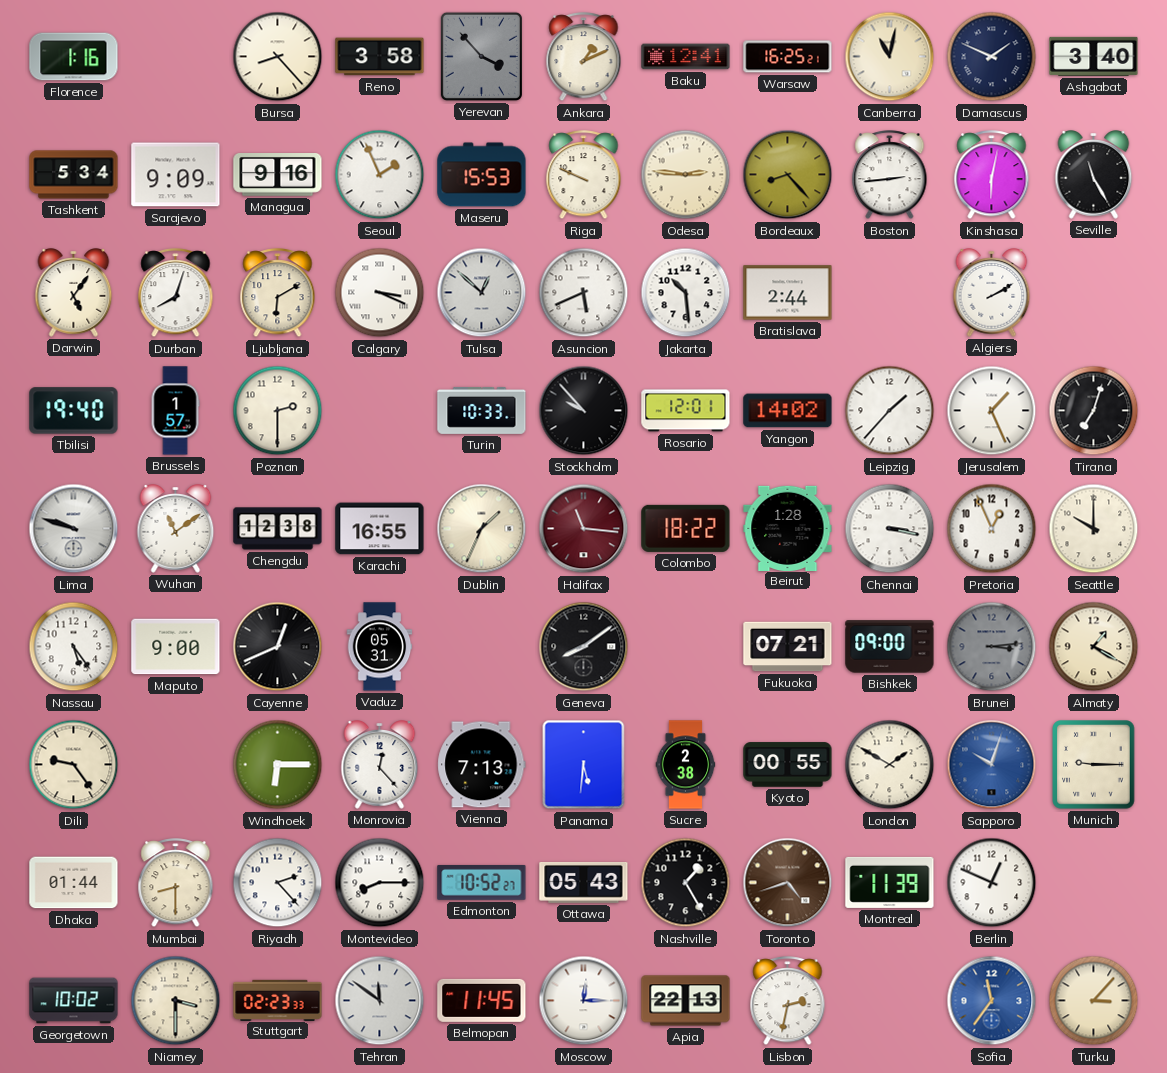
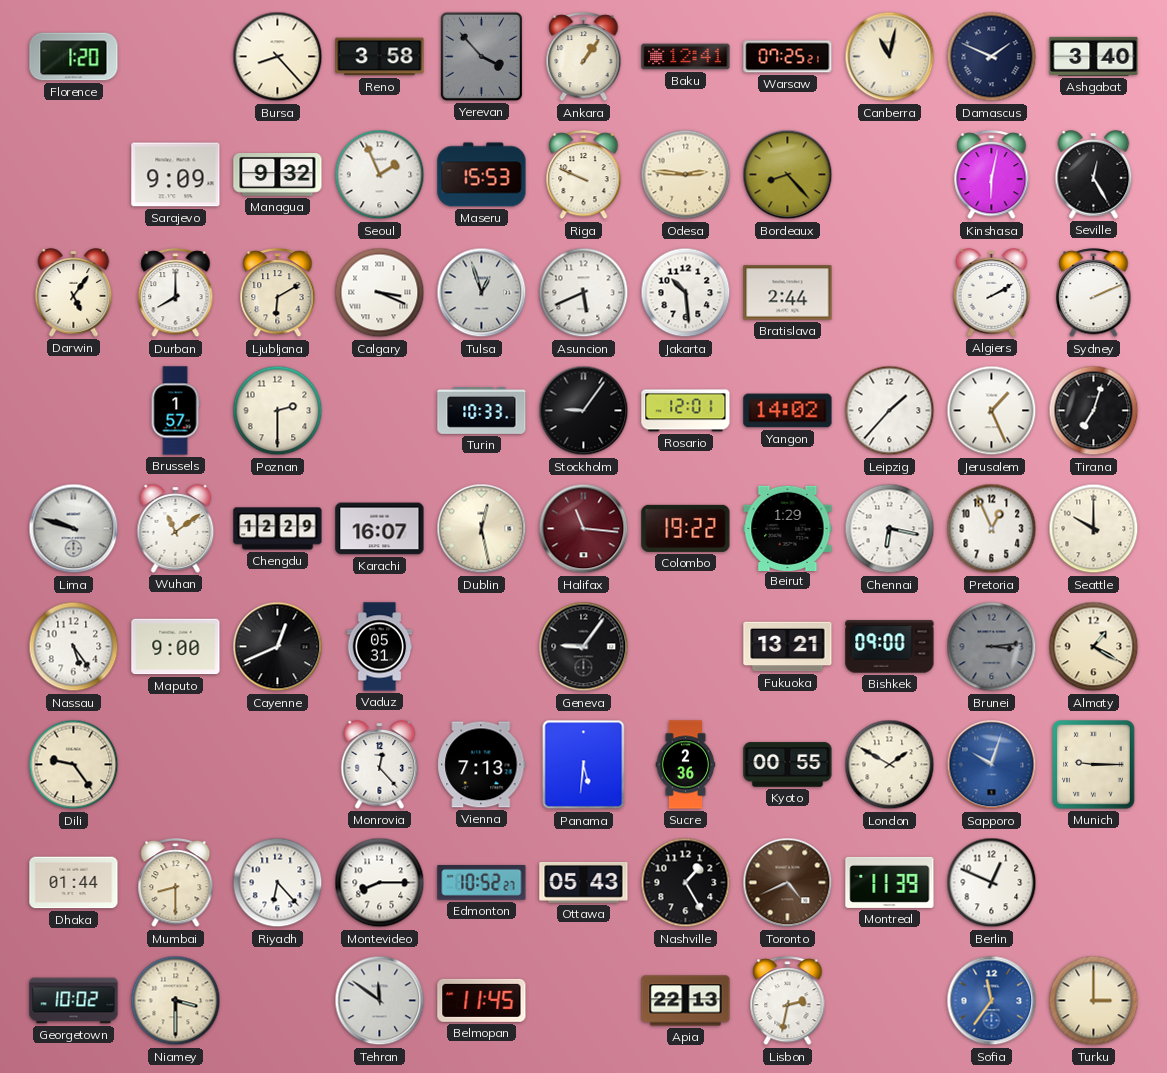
Florence: 1:16 -> 1:20
Ankara: 1:11 -> 1:06
Warsaw: 16:25 -> 07:25
Tashkent: 5:34 -> none
Managua: 9:16 -> 9:32
Boston: 2:44 -> none
Seville: 11:25 -> 12:25
Durban: 8:03 -> 8:00
Tulsa: 12:52 -> 12:57
Sydney: none -> 2:11
Tbilisi: 19:40 -> none
Stockholm: 9:53 -> 9:06
Chengdu: 12:38 -> 12:29
Karachi: 16:55 -> 16:07
Dublin: 1:34 -> 12:28
Colombo: 18:22 -> 19:22
Beirut: 1:28 -> 1:29
Chennai: 3:17 -> 6:17
Geneva: 8:09 -> 9:06
Fukuoka: 07:21 -> 13:21
Windhoek: 6:15 -> none
Sucre: 2:38 -> 2:36
Riyadh: 2:23 -> 6:23
Toronto: 4:42 -> 4:41
Stuttgart: 02:23 -> none
Moscow: 12:15 -> none
Turku: 3:07 -> 3:00
